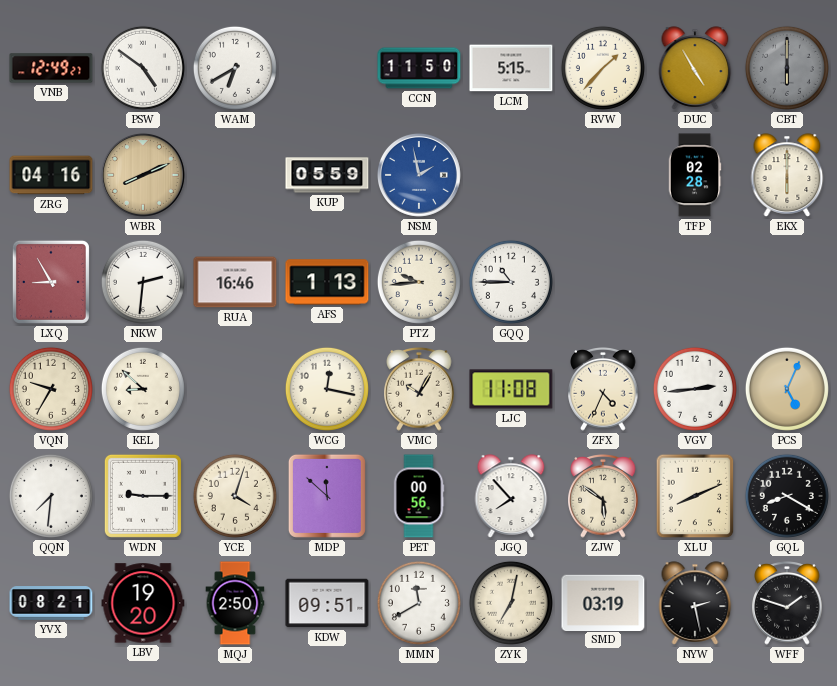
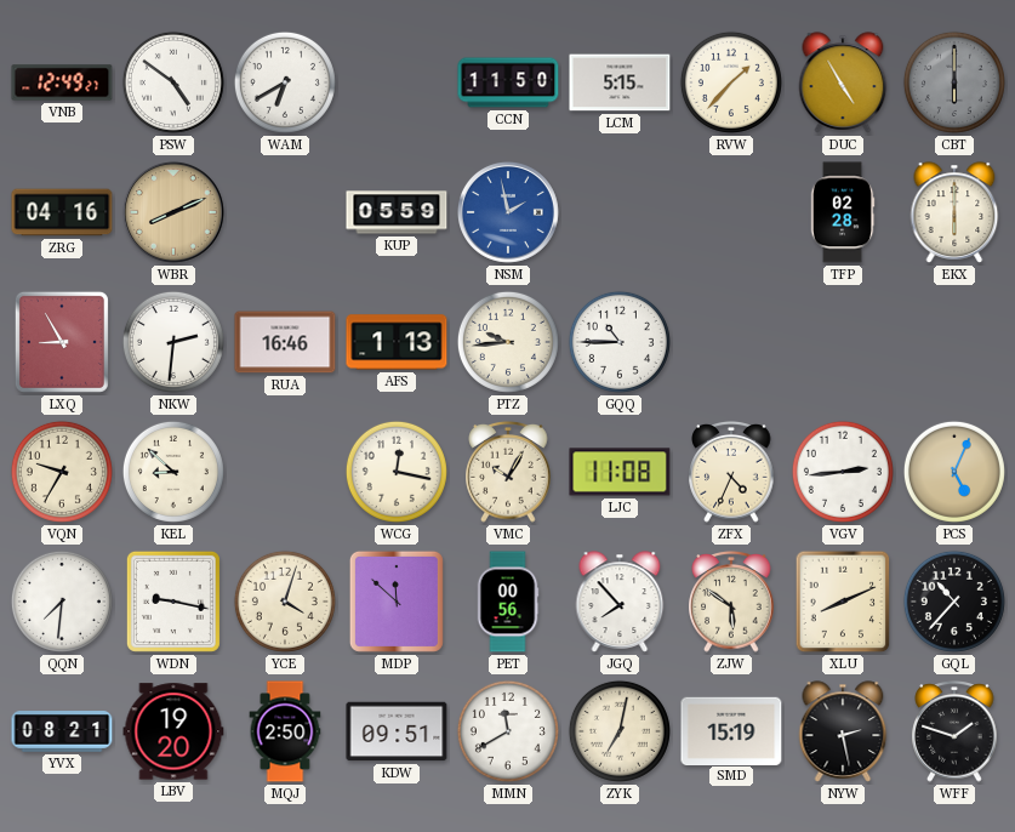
WDN: 9:15 -> 9:17
GQL: 8:20 -> 10:37
SMD: 03:19 -> 15:19
